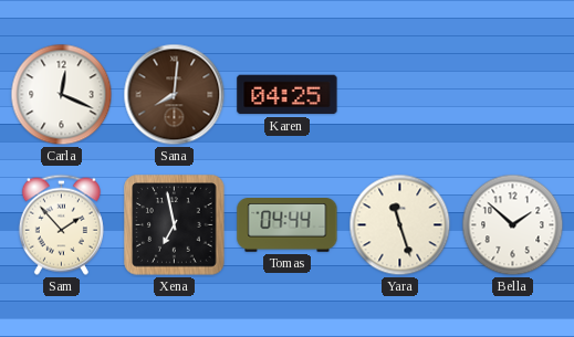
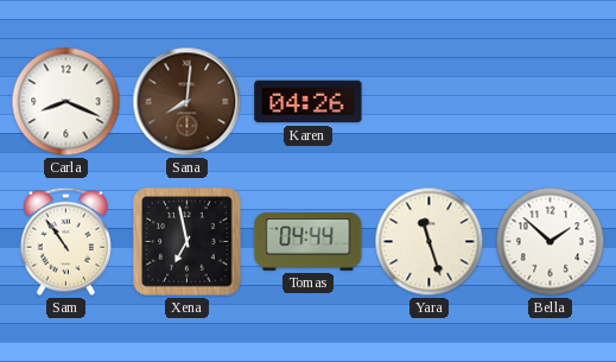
Carla: 12:19 -> 8:19
Karen: 04:25 -> 04:26
Sam: 1:53 -> 10:54
